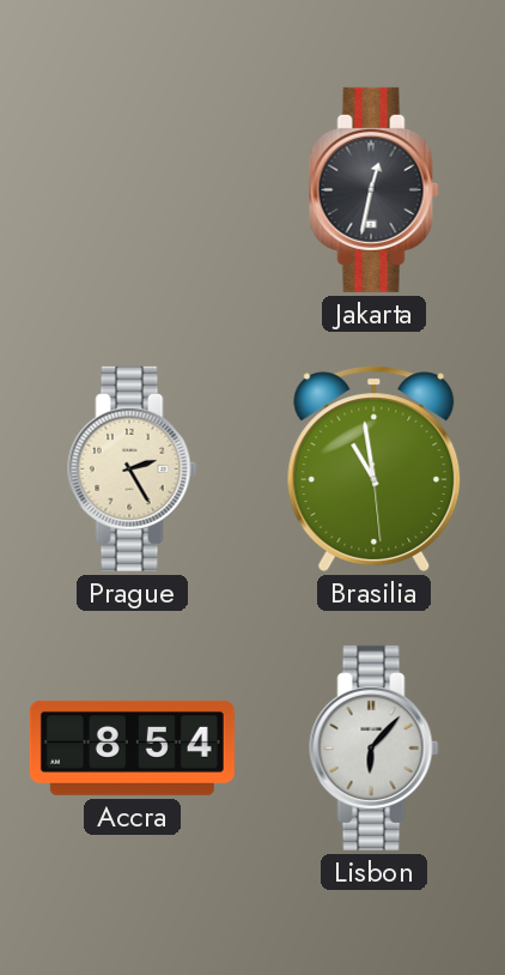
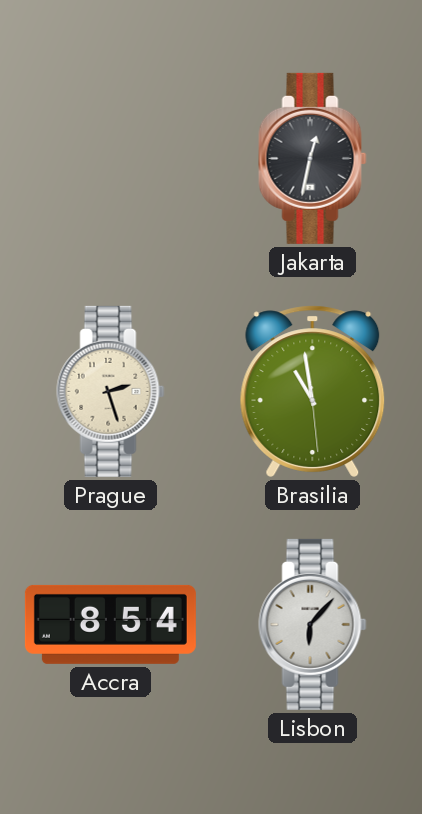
Prague: 2:25 -> 2:27
